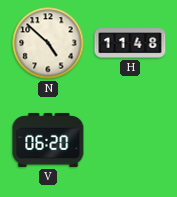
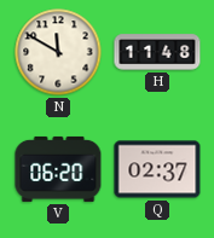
N: 4:52 -> 11:50
Q: none -> 02:37
